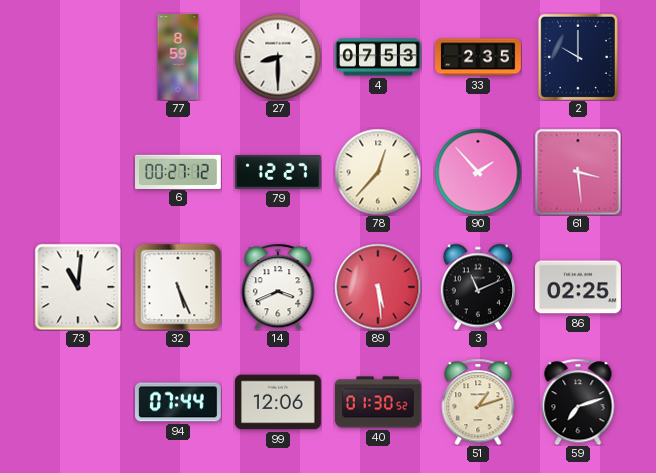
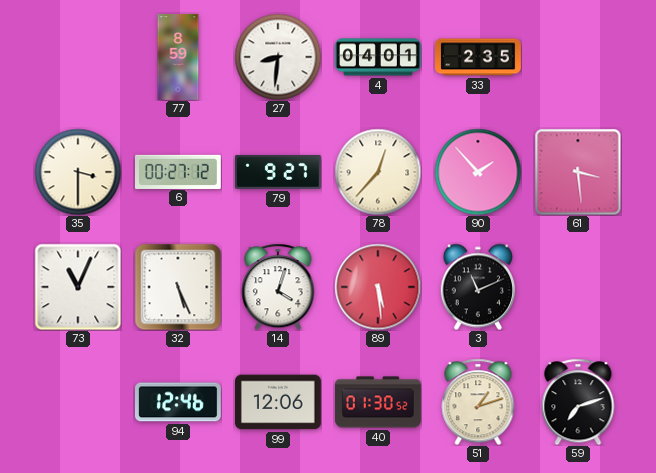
27: 8:30 -> 8:31
4: 07:53 -> 04:01
2: 10:00 -> none
35: none -> 3:30
79: 12:27 -> 9:27
73: 11:01 -> 11:04
14: 3:41 -> 4:03
86: 02:25 -> none
94: 07:44 -> 12:46
